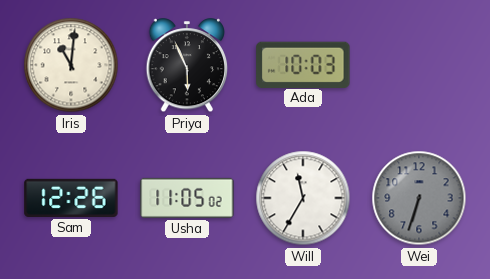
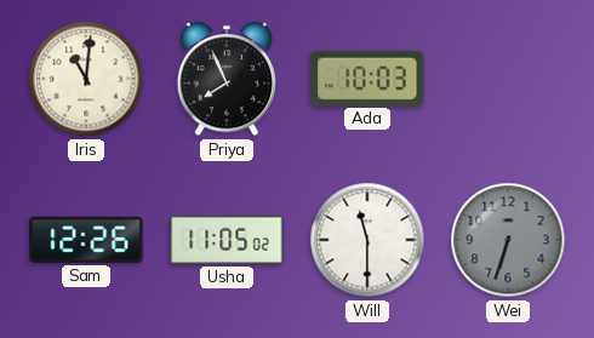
Priya: 5:56 -> 7:56
Will: 11:35 -> 11:30
